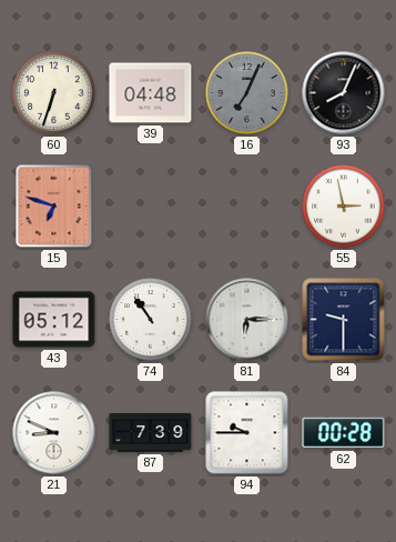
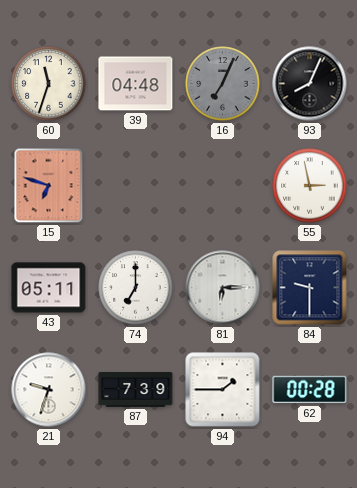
60: 6:33 -> 11:33
43: 05:12 -> 05:11
74: 10:54 -> 7:00
21: 8:49 -> 9:33
94: 9:45 -> 1:45
